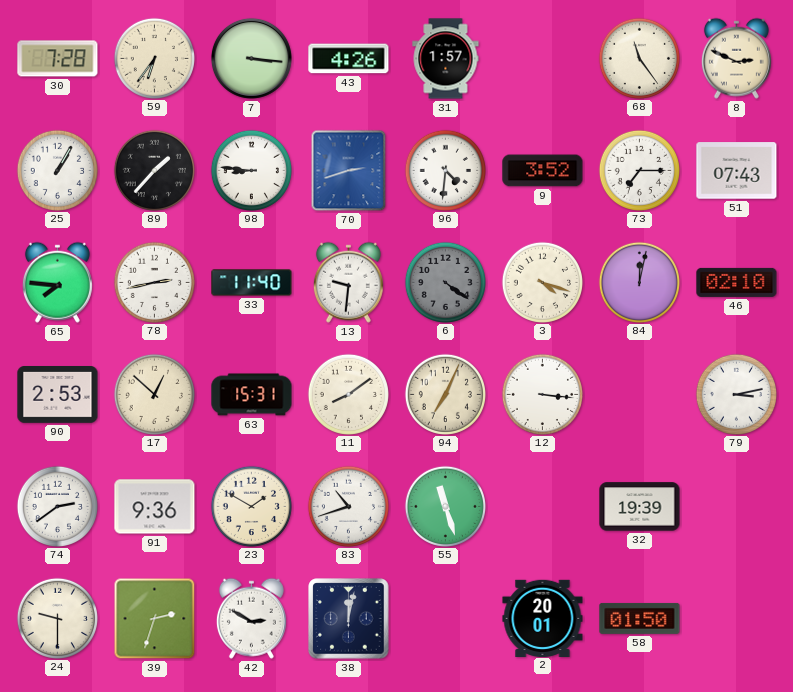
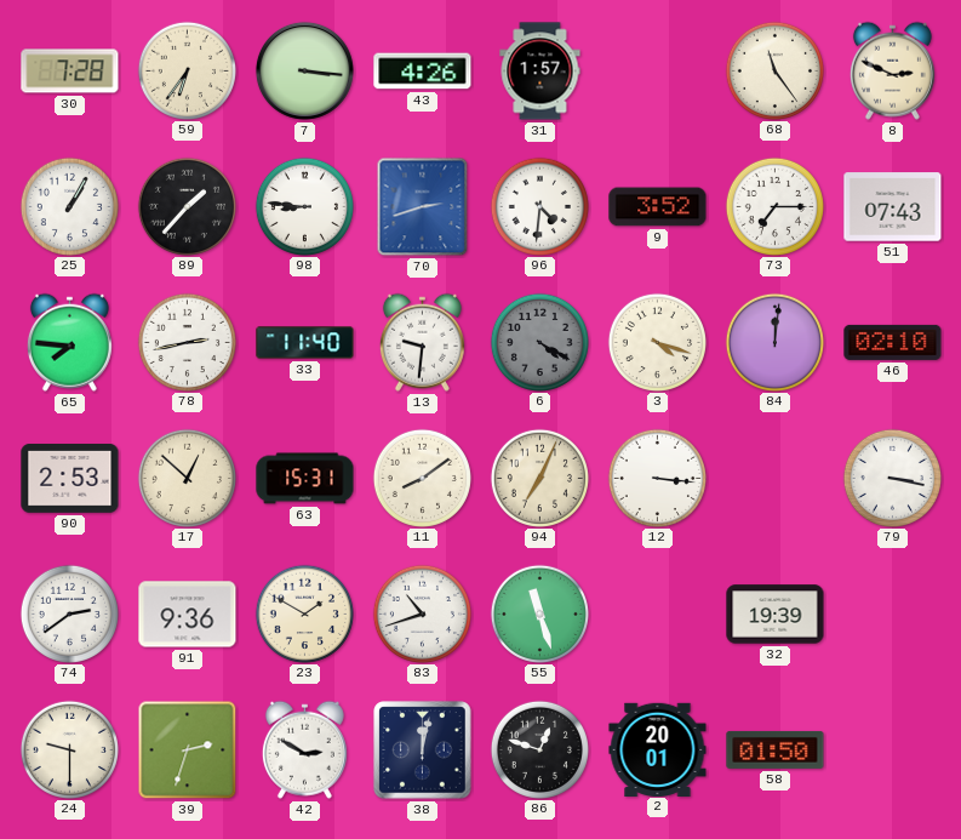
6: 4:21 -> 4:20
84: 12:02 -> 12:01
79: 3:13 -> 3:17
86: none -> 12:48
